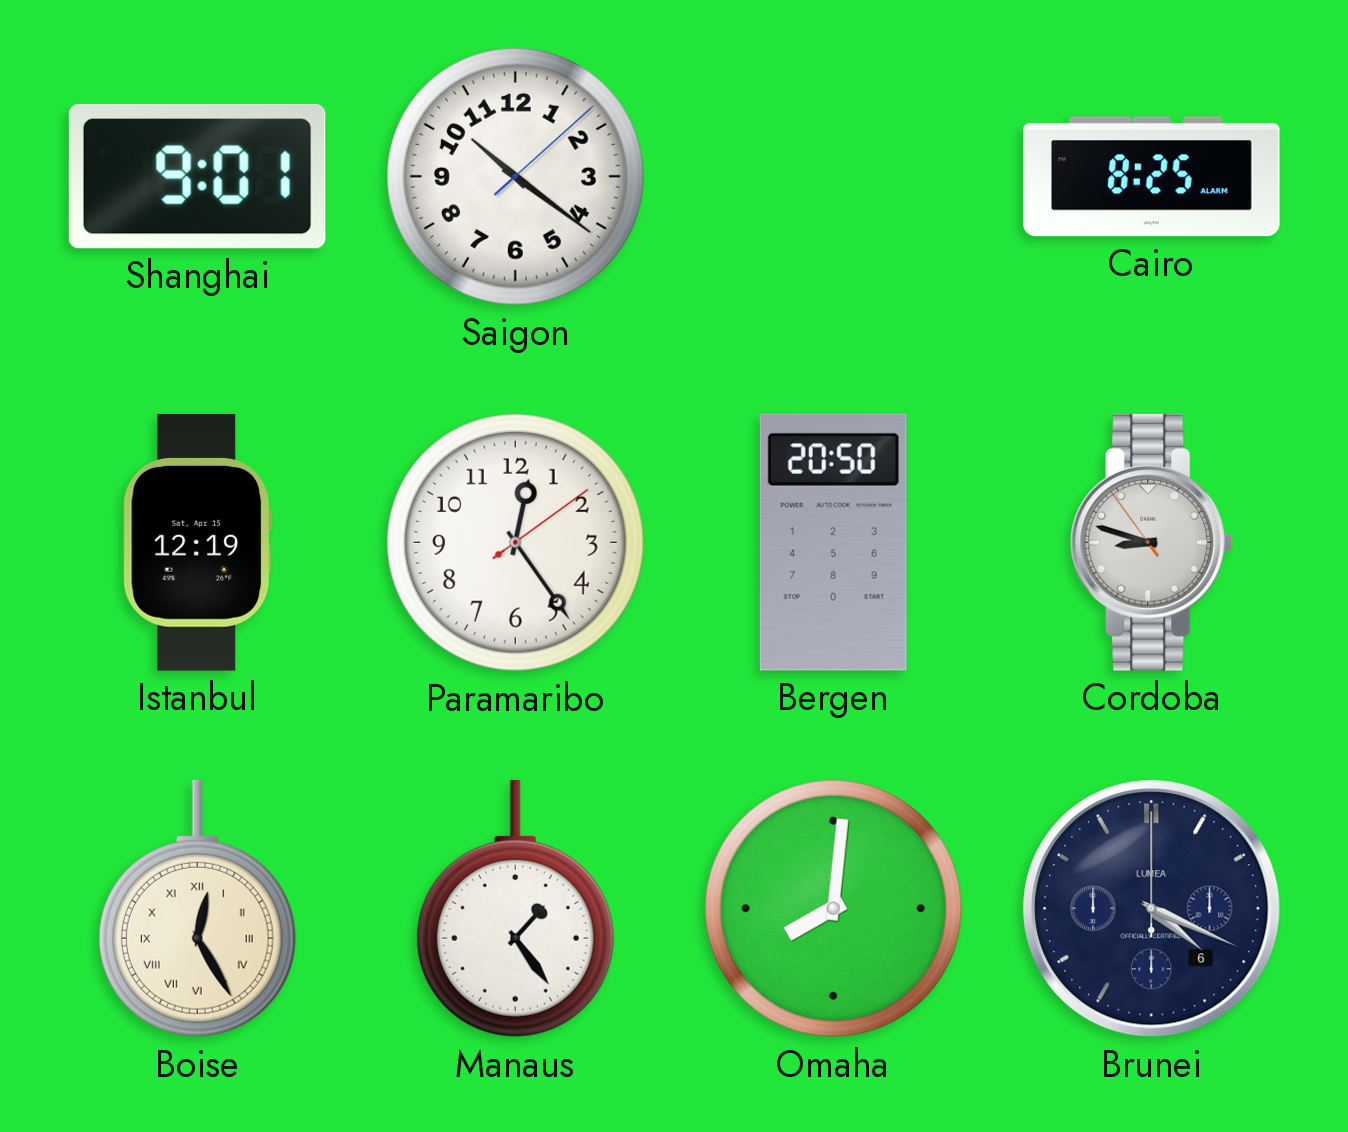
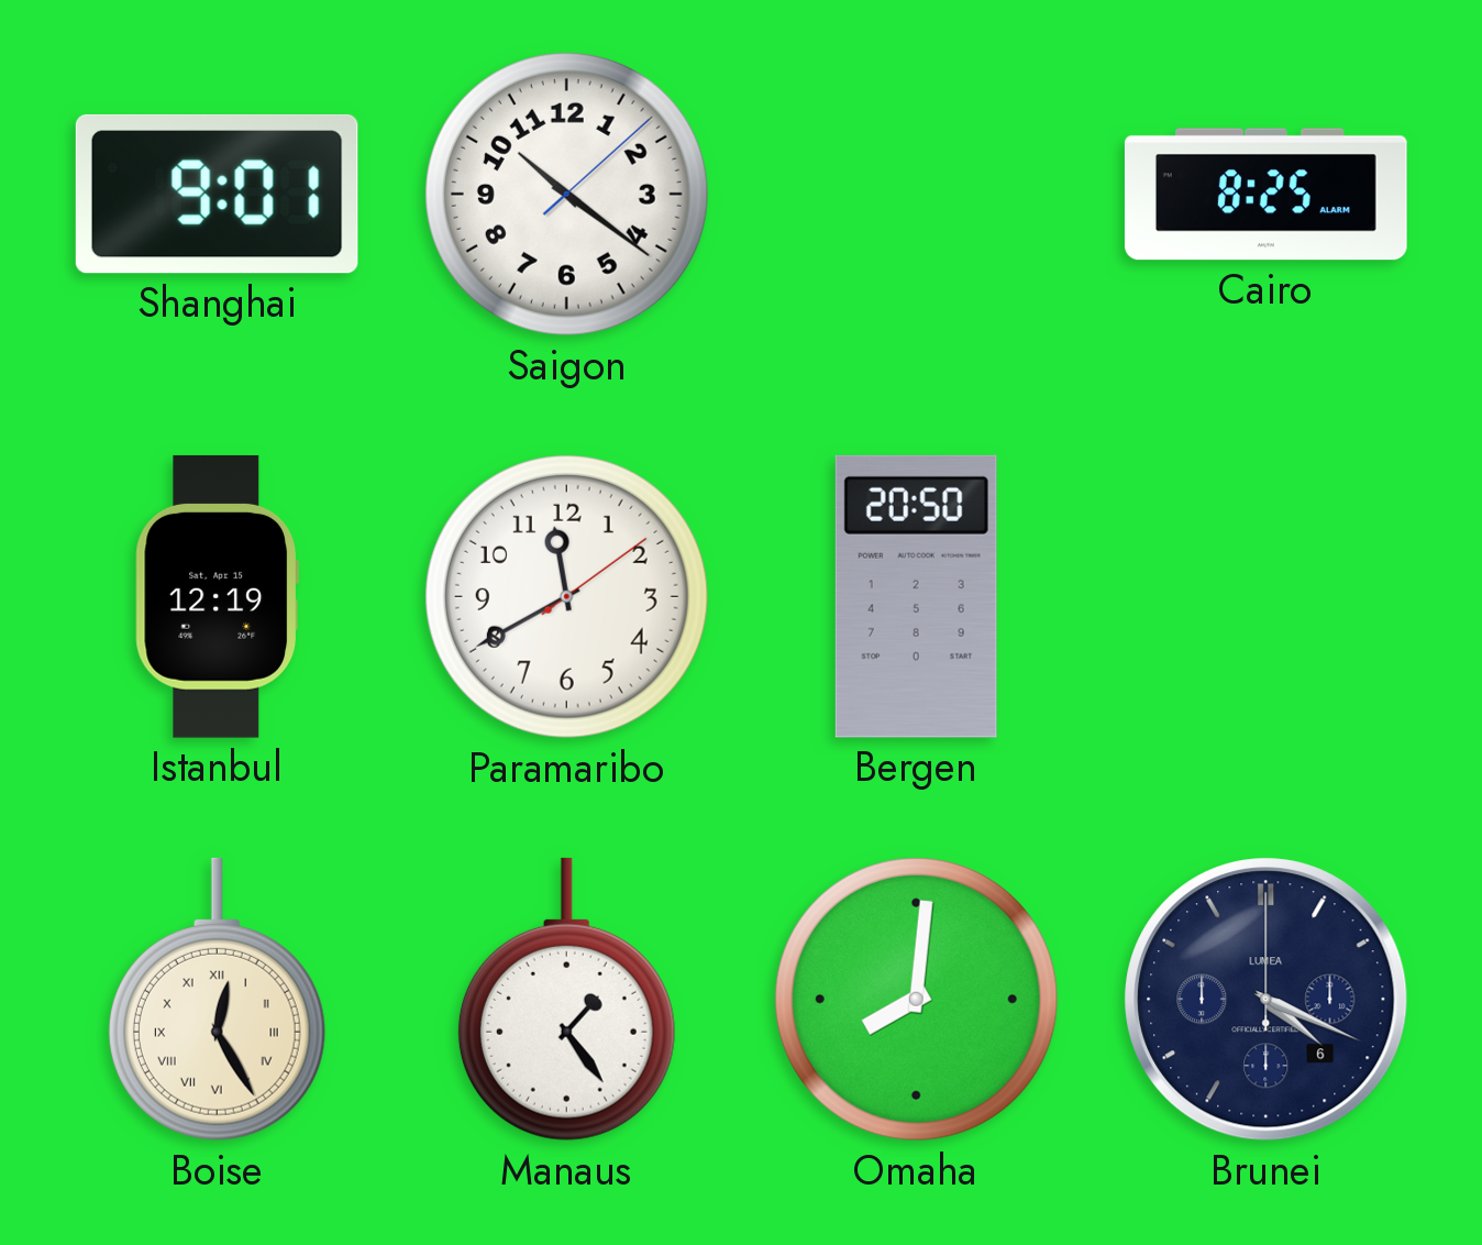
Paramaribo: 12:24 -> 11:40
Cordoba: 8:47 -> none
